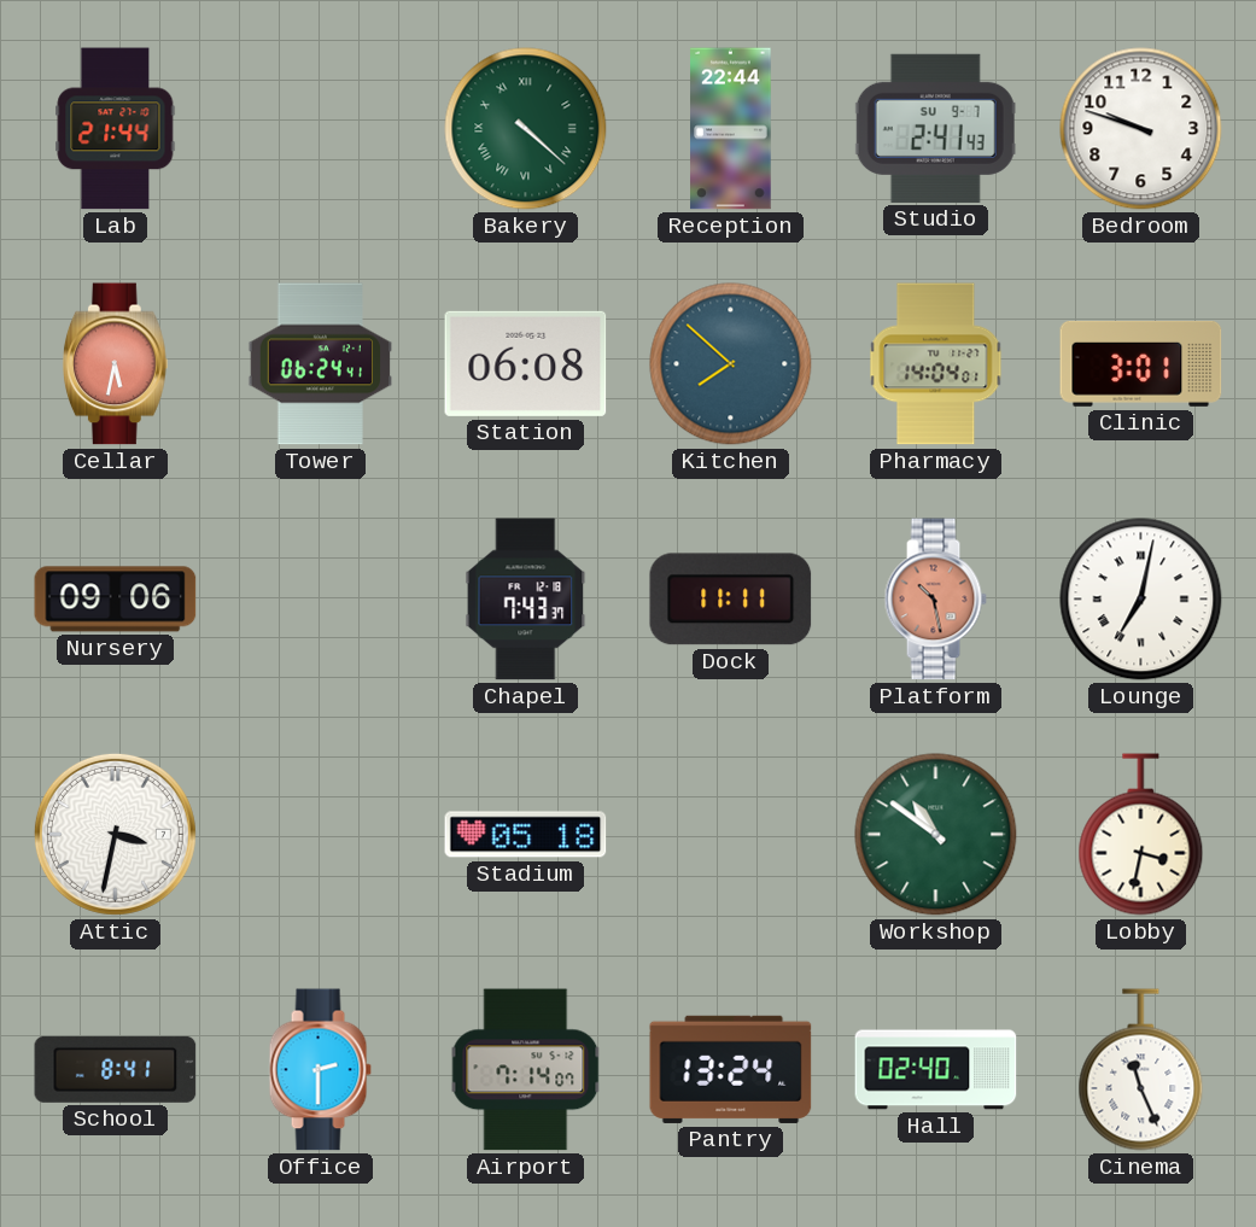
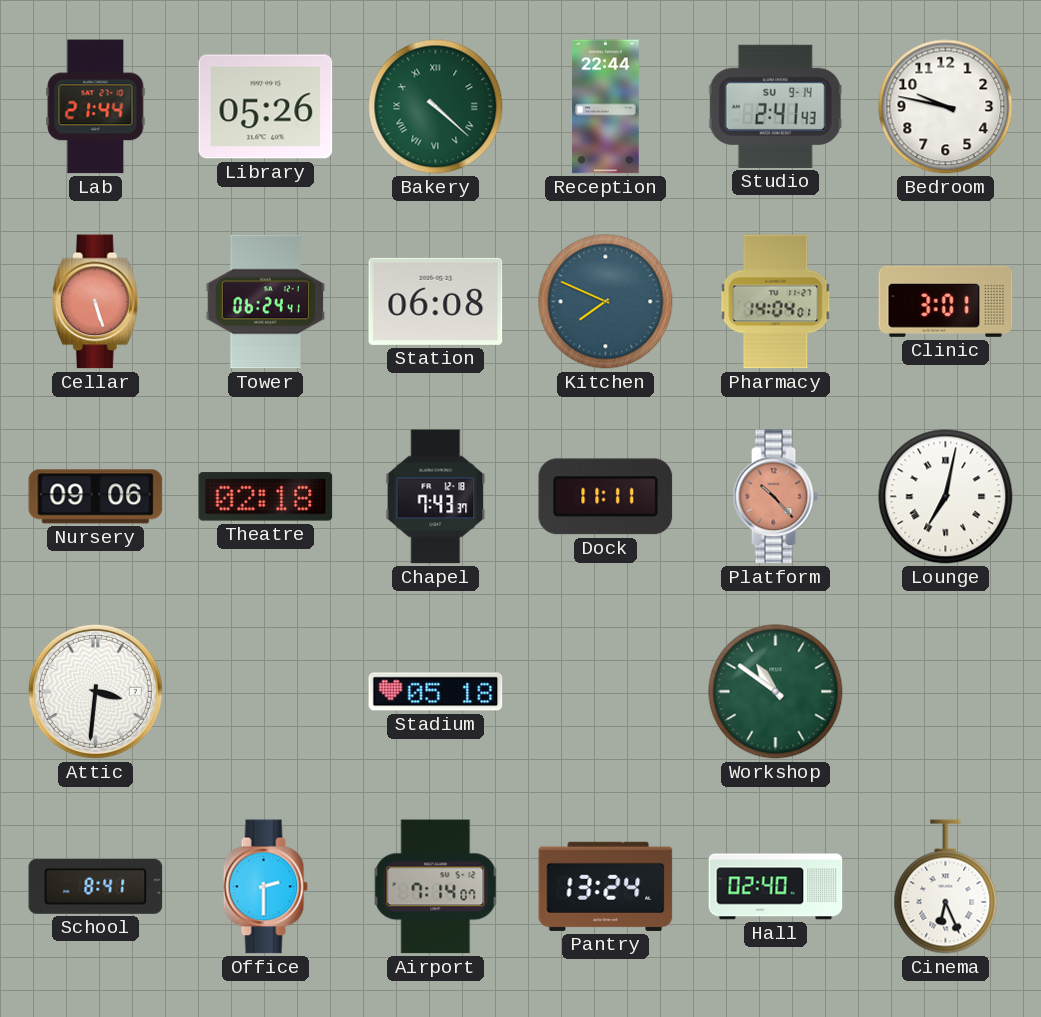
Library: none -> 05:26
Studio date: SU 9-7 -> SU 9-14
Bedroom: 9:48 -> 9:47
Cellar: 5:32 -> 5:27
Kitchen: 7:52 -> 7:49
Theatre: none -> 02:18
Platform: 10:28 -> 10:23
Attic: 3:32 -> 3:31
Lobby: 3:32 -> none
Cinema: 11:26 -> 6:26
